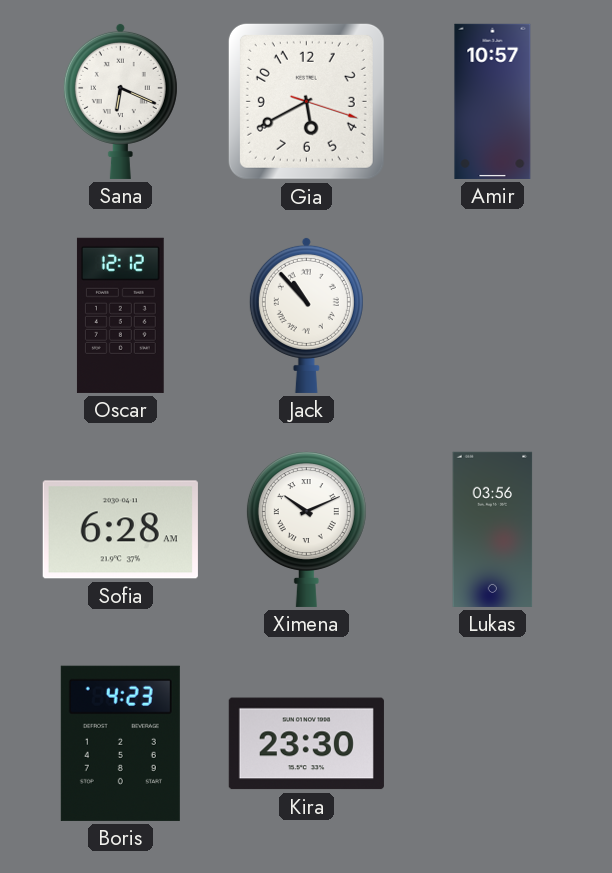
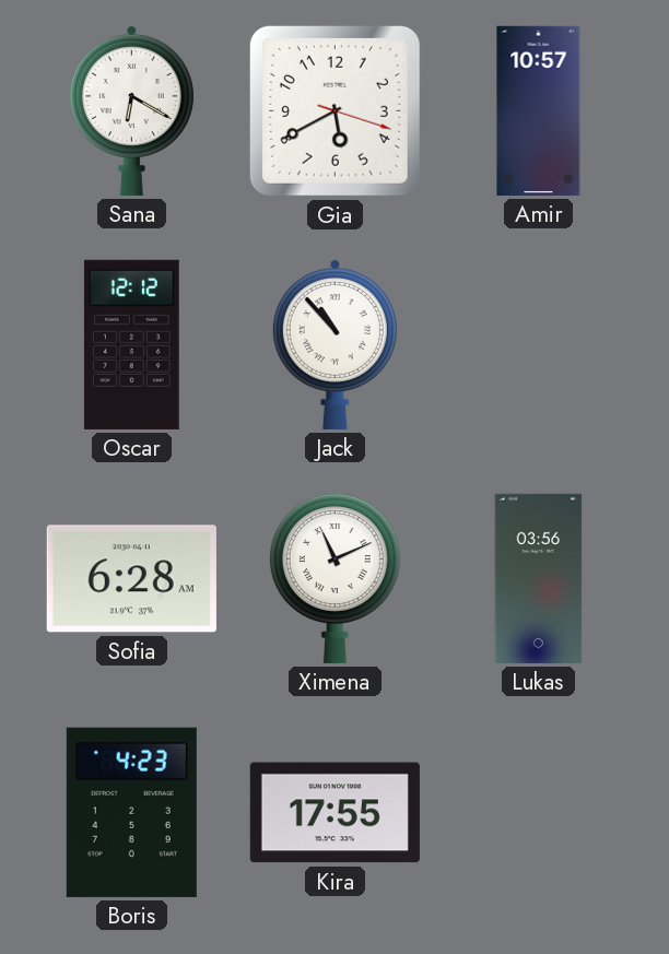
Sana: 6:19 -> 6:20
Ximena: 10:11 -> 11:11
Kira: 23:30 -> 17:55
